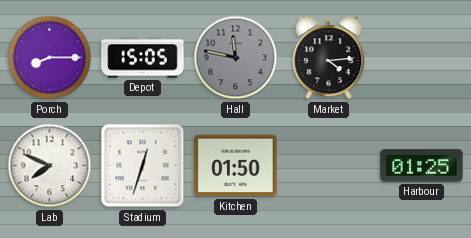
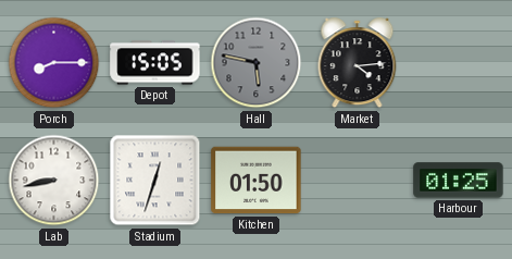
Hall: 11:47 -> 5:47
Lab: 7:49 -> 8:43
